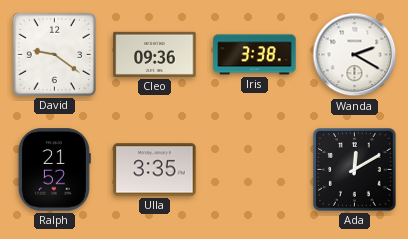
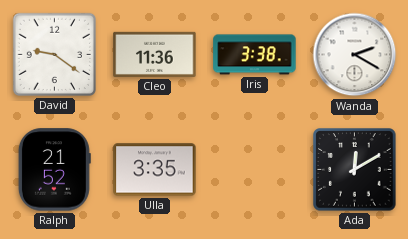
Cleo: 09:36 -> 11:36
